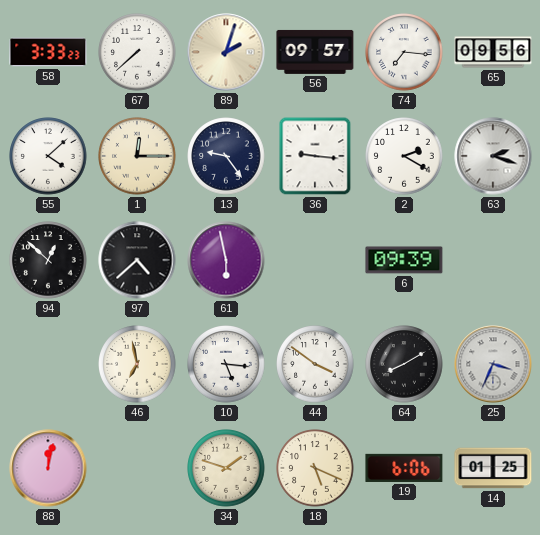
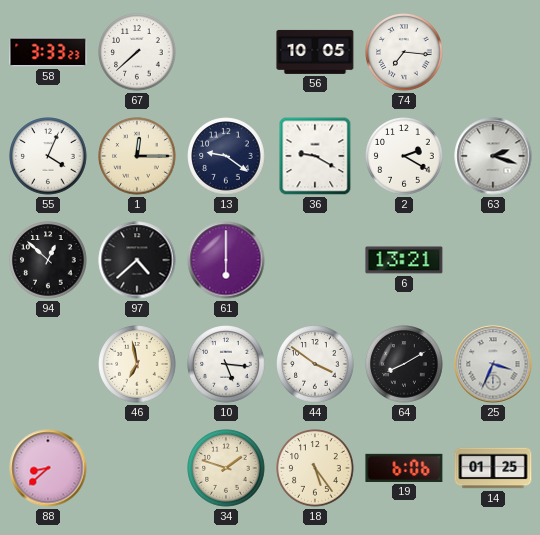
89: 2:03 -> none
56: 09:57 -> 10:05
65: 09:56 -> none
55: 4:08 -> 4:04
13: 9:24 -> 9:21
36: 9:16 -> 9:20
61: 5:58 -> 6:00
6: 09:39 -> 13:21
88: 12:02 -> 8:38
18: 5:19 -> 5:24
